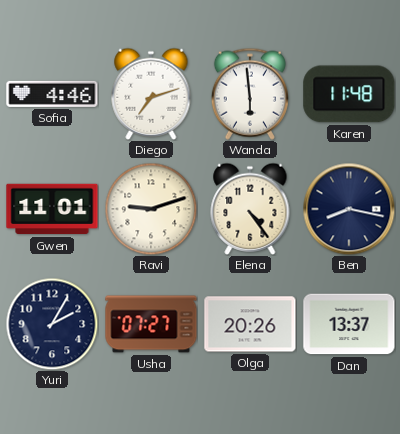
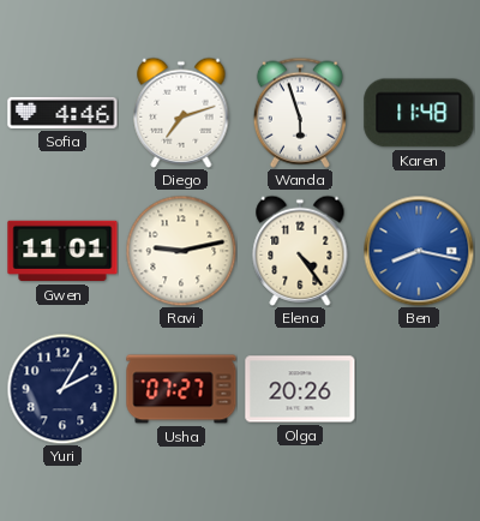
Wanda: 5:59 -> 5:57
Ravi: 9:12 -> 9:13
Ben dial: navy -> blue
Dan: 13:37 -> none
